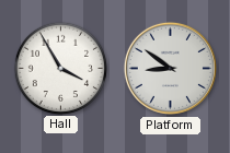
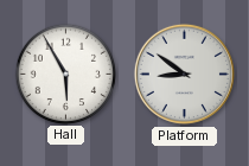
Hall: 3:55 -> 5:55
